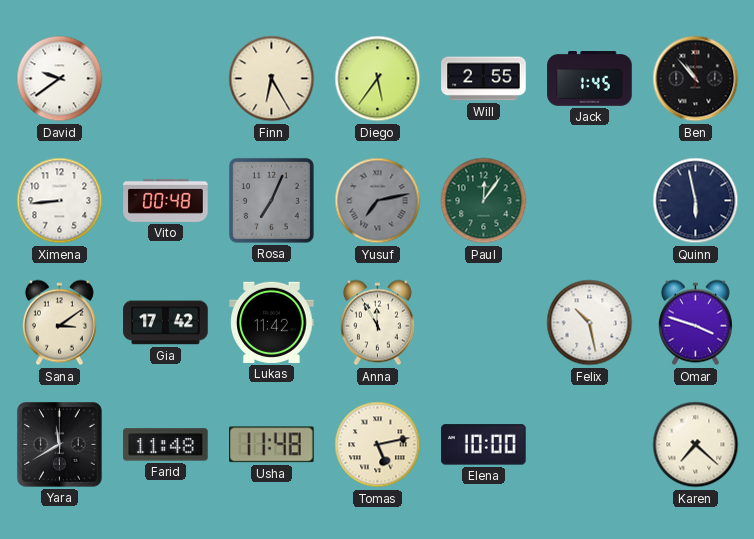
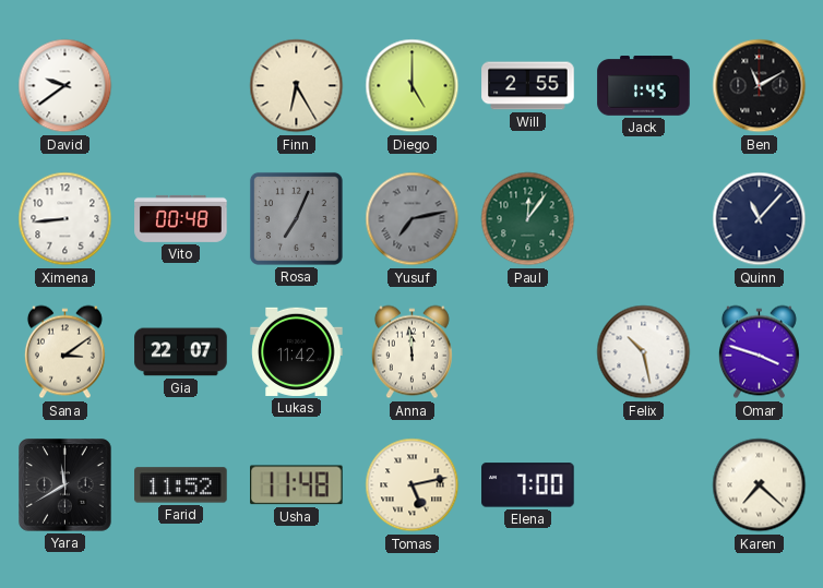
Diego: 5:36 -> 5:00
Ben: 10:53 -> 11:10
Quinn: 5:58 -> 11:07
Gia: 17:42 -> 22:07
Anna: 11:55 -> 11:59
Farid: 11:48 -> 11:52
Elena: 10:00 -> 7:00
